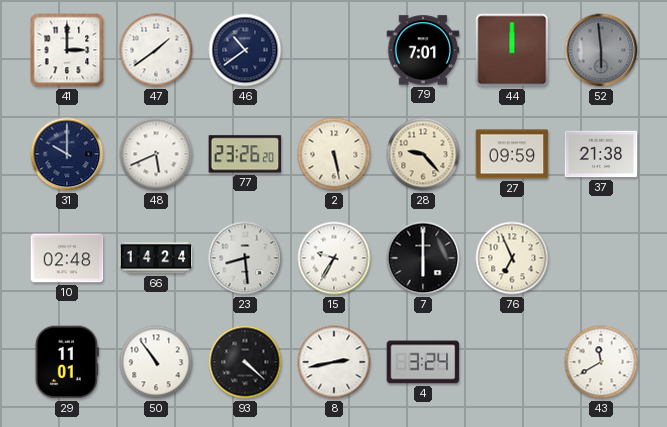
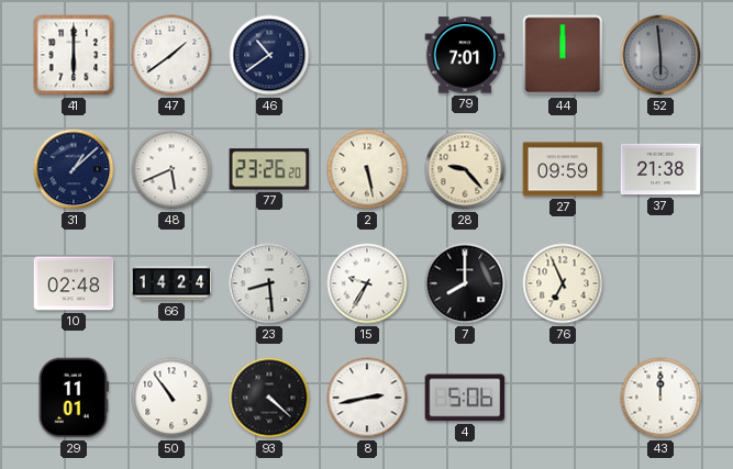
41: 3:00 -> 6:00
31: 10:00 -> 1:08
7: 6:00 -> 8:00
4: 3:24 -> 5:06
43: 11:40 -> 12:00
